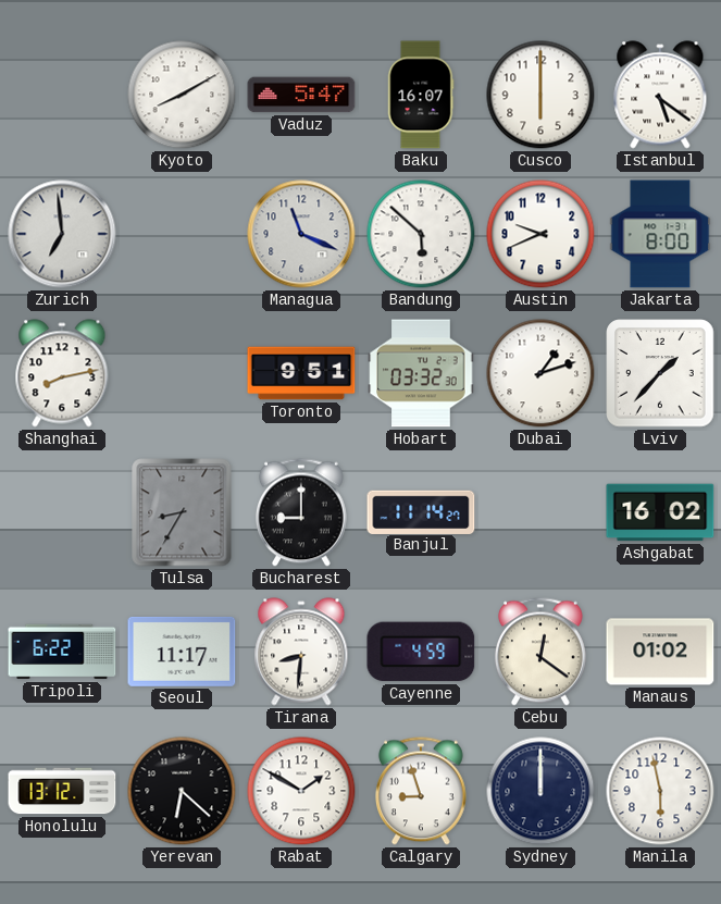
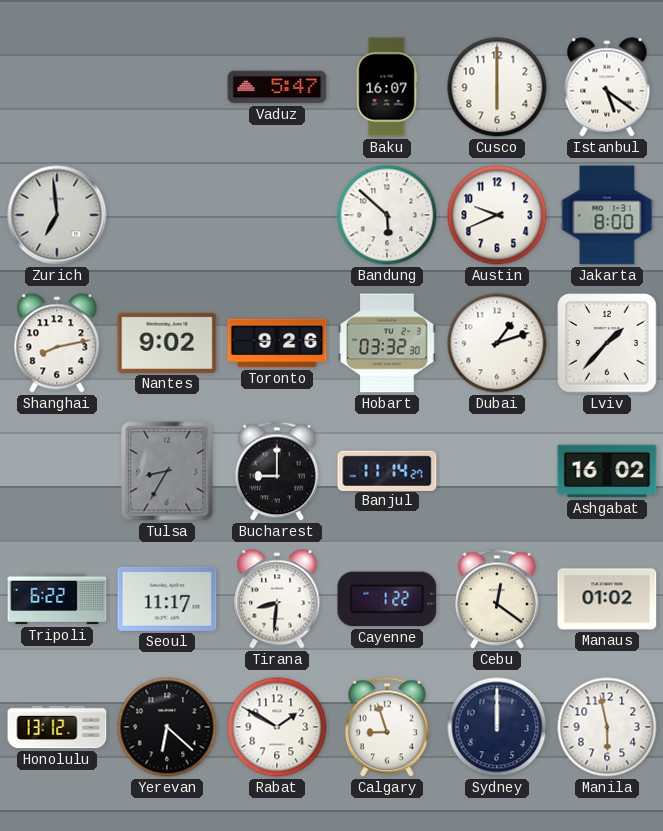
Kyoto: 8:10 -> none
Managua: 11:19 -> none
Nantes: none -> 9:02
Toronto: 9:51 -> 9:26
Cayenne: 4:59 -> 1:22
